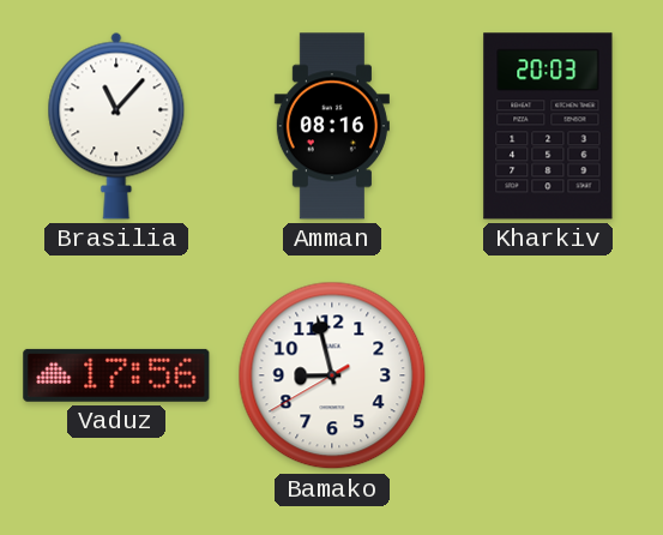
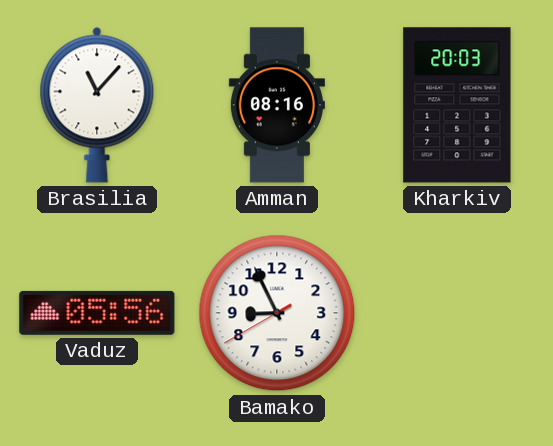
Vaduz: 17:56 -> 05:56
Bamako: 8:57 -> 8:55
